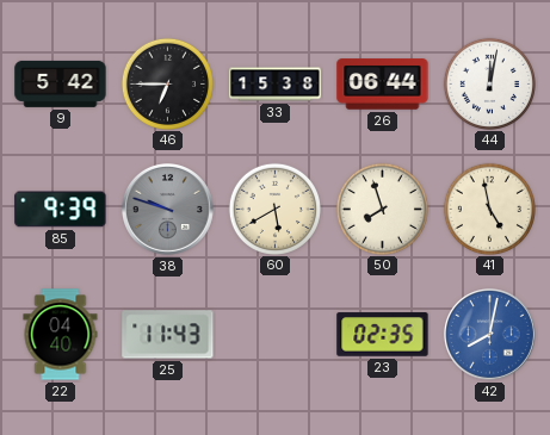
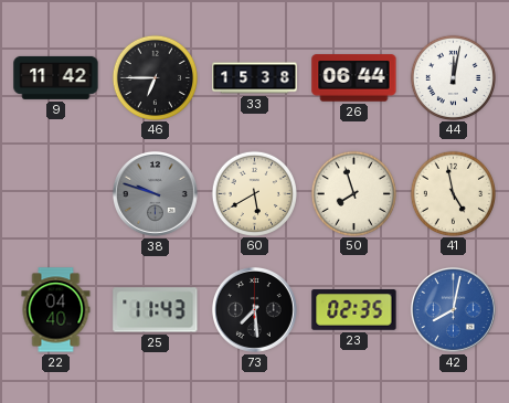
9: 5:42 -> 11:42
85: 9:39 -> none
73: none -> 7:29
